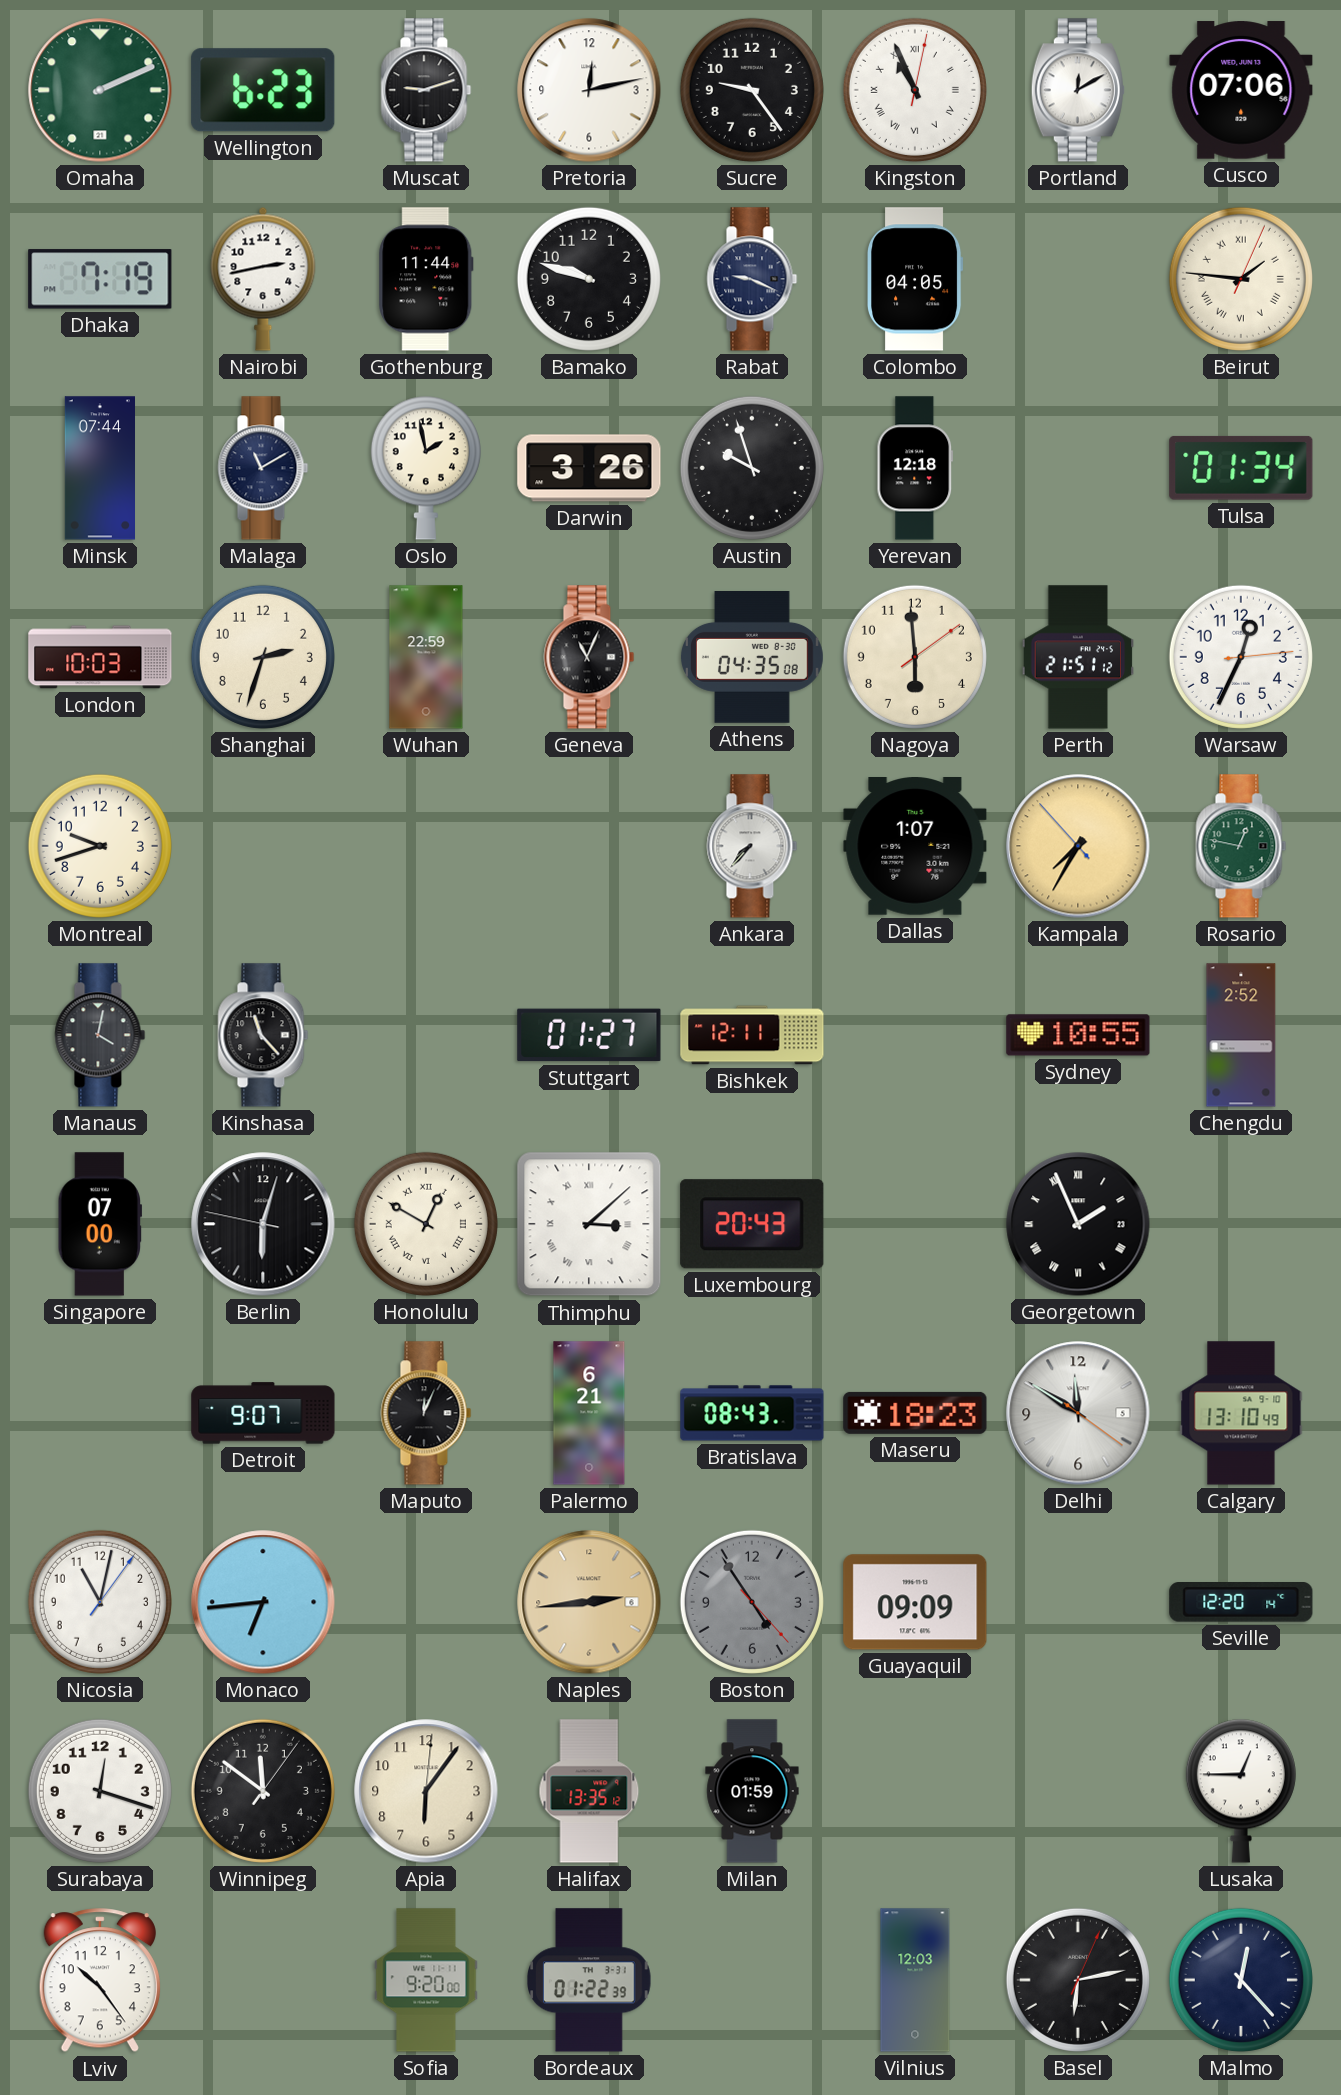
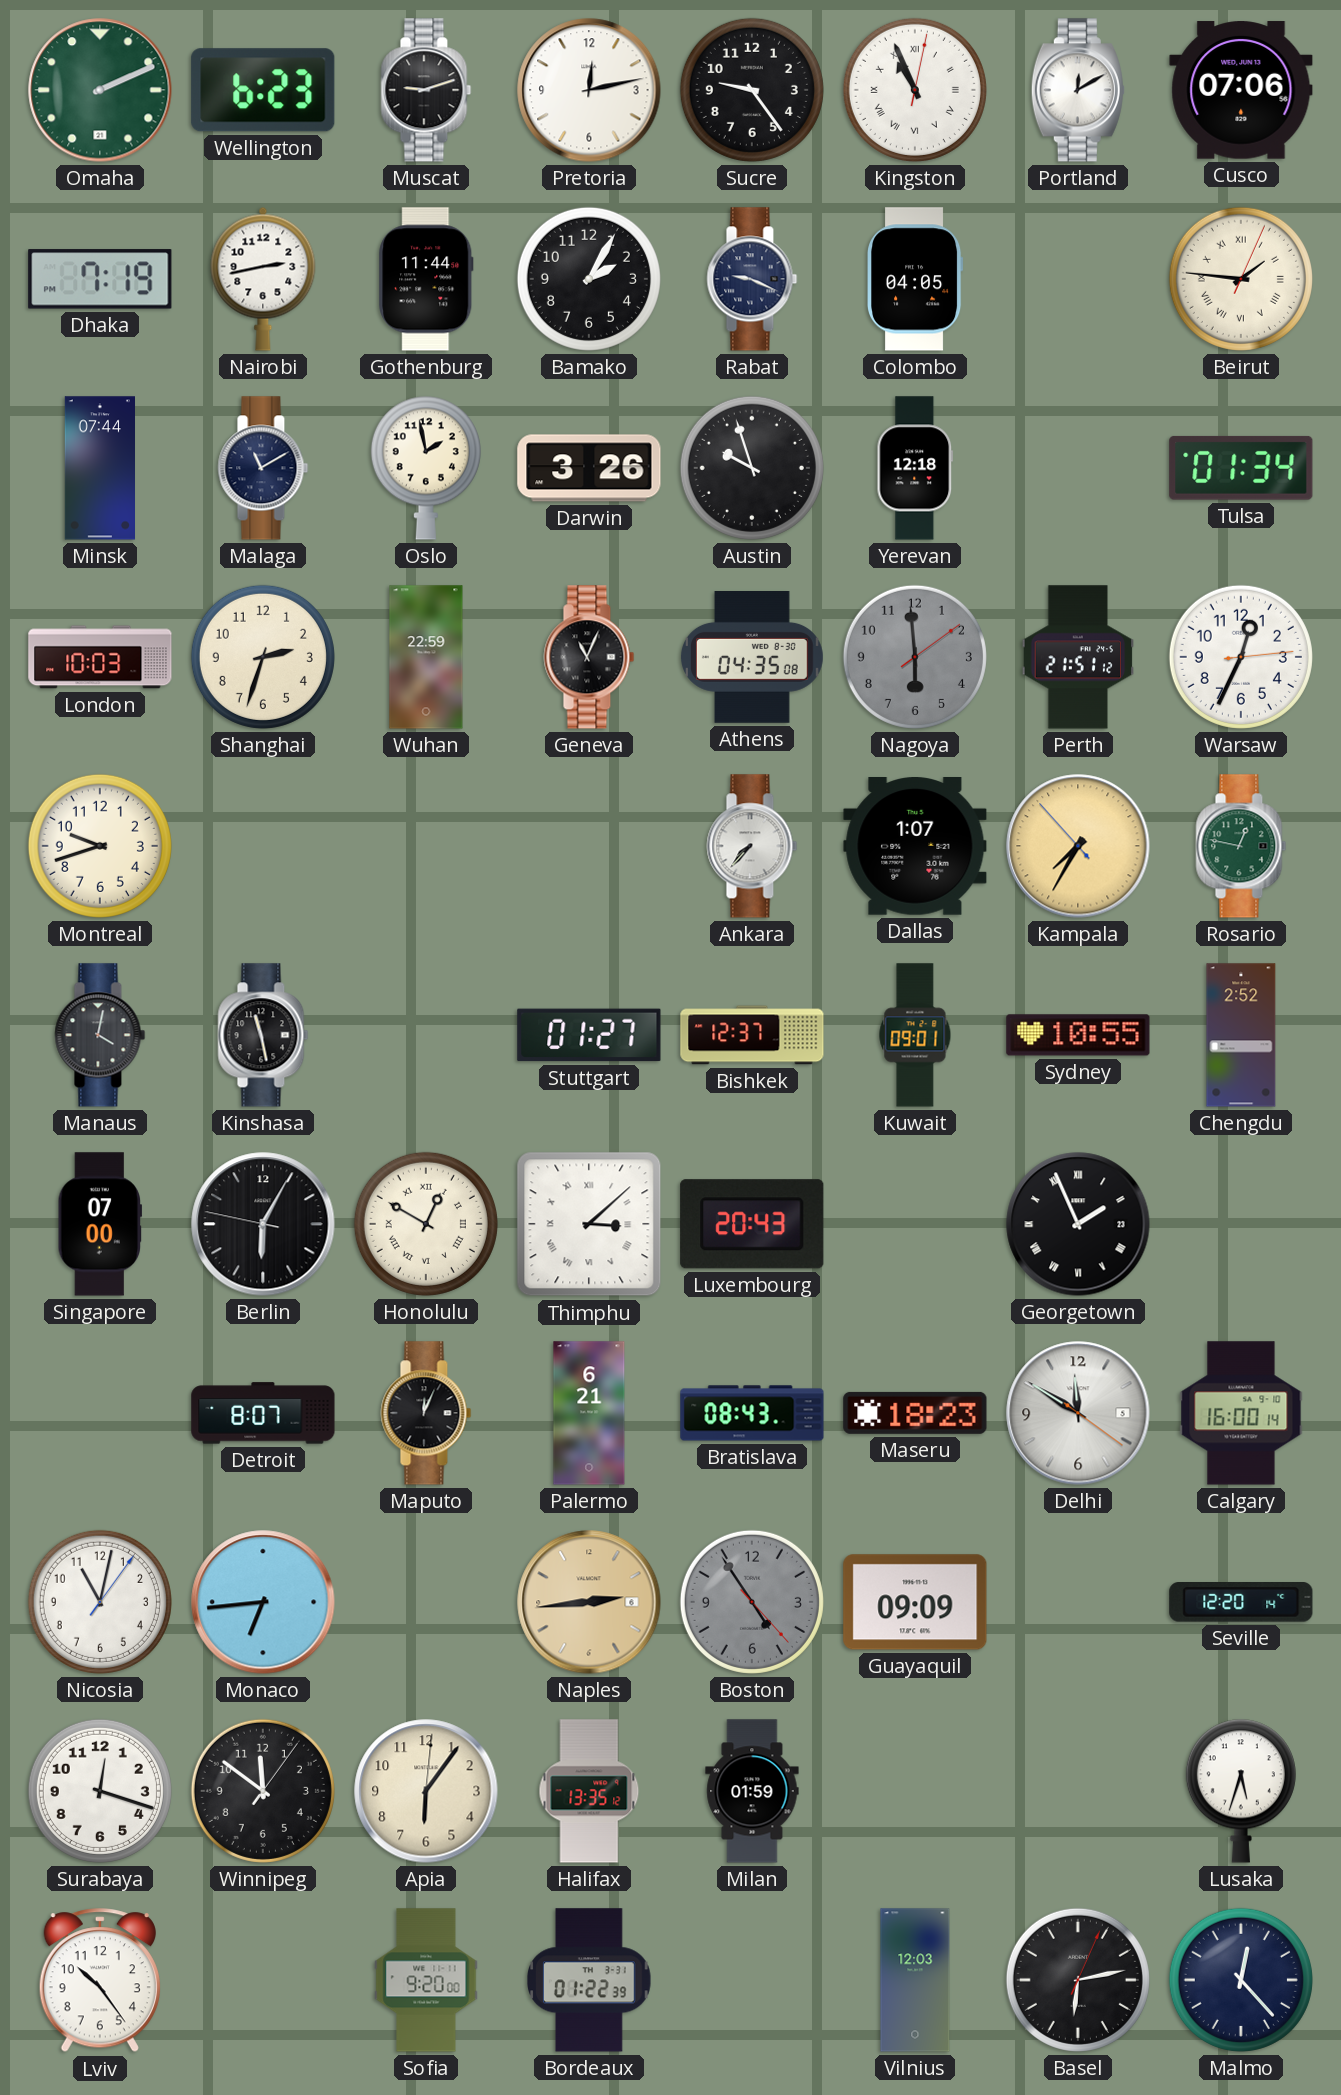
Bamako: 9:48 -> 2:05
Nagoya dial: cream -> grey
Kinshasa: 11:23 -> 11:28
Bishkek: 12:11 -> 12:37
Kuwait: none -> 09:01
Berlin: 6:02 -> 6:04
Detroit: 9:07 -> 8:07
Calgary: 13:10 -> 16:00
Lusaka: 12:45 -> 5:33
